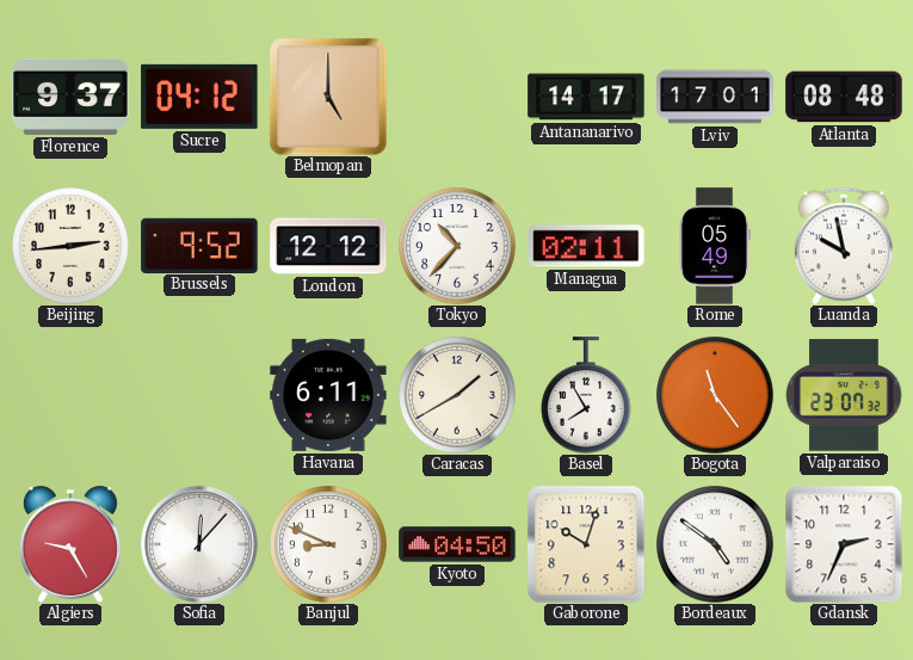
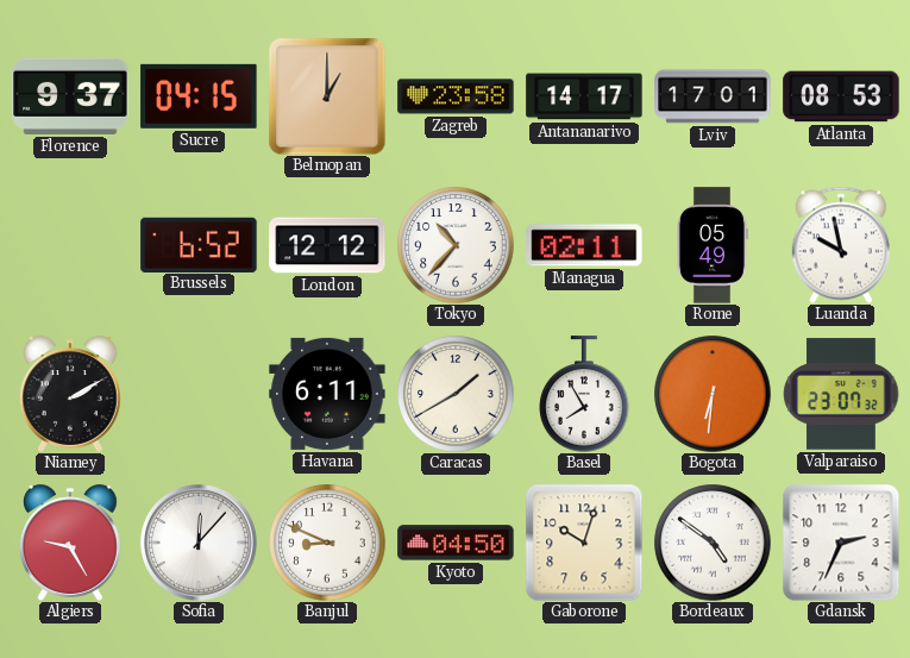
Sucre: 04:12 -> 04:15
Belmopan: 5:00 -> 1:00
Zagreb: none -> 23:58
Atlanta: 08:48 -> 08:53
Beijing: 2:44 -> none
Brussels: 9:52 -> 6:52
Niamey: none -> 2:10
Bogota: 11:24 -> 6:31
